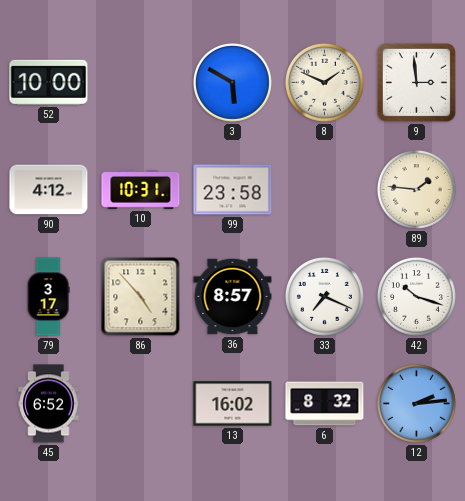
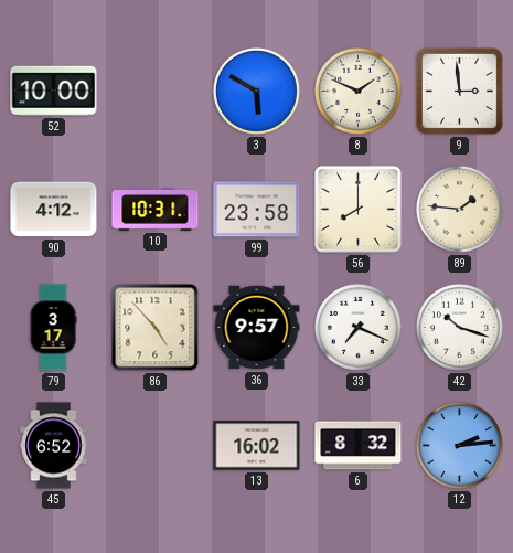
56: none -> 8:00
36: 8:57 -> 9:57
